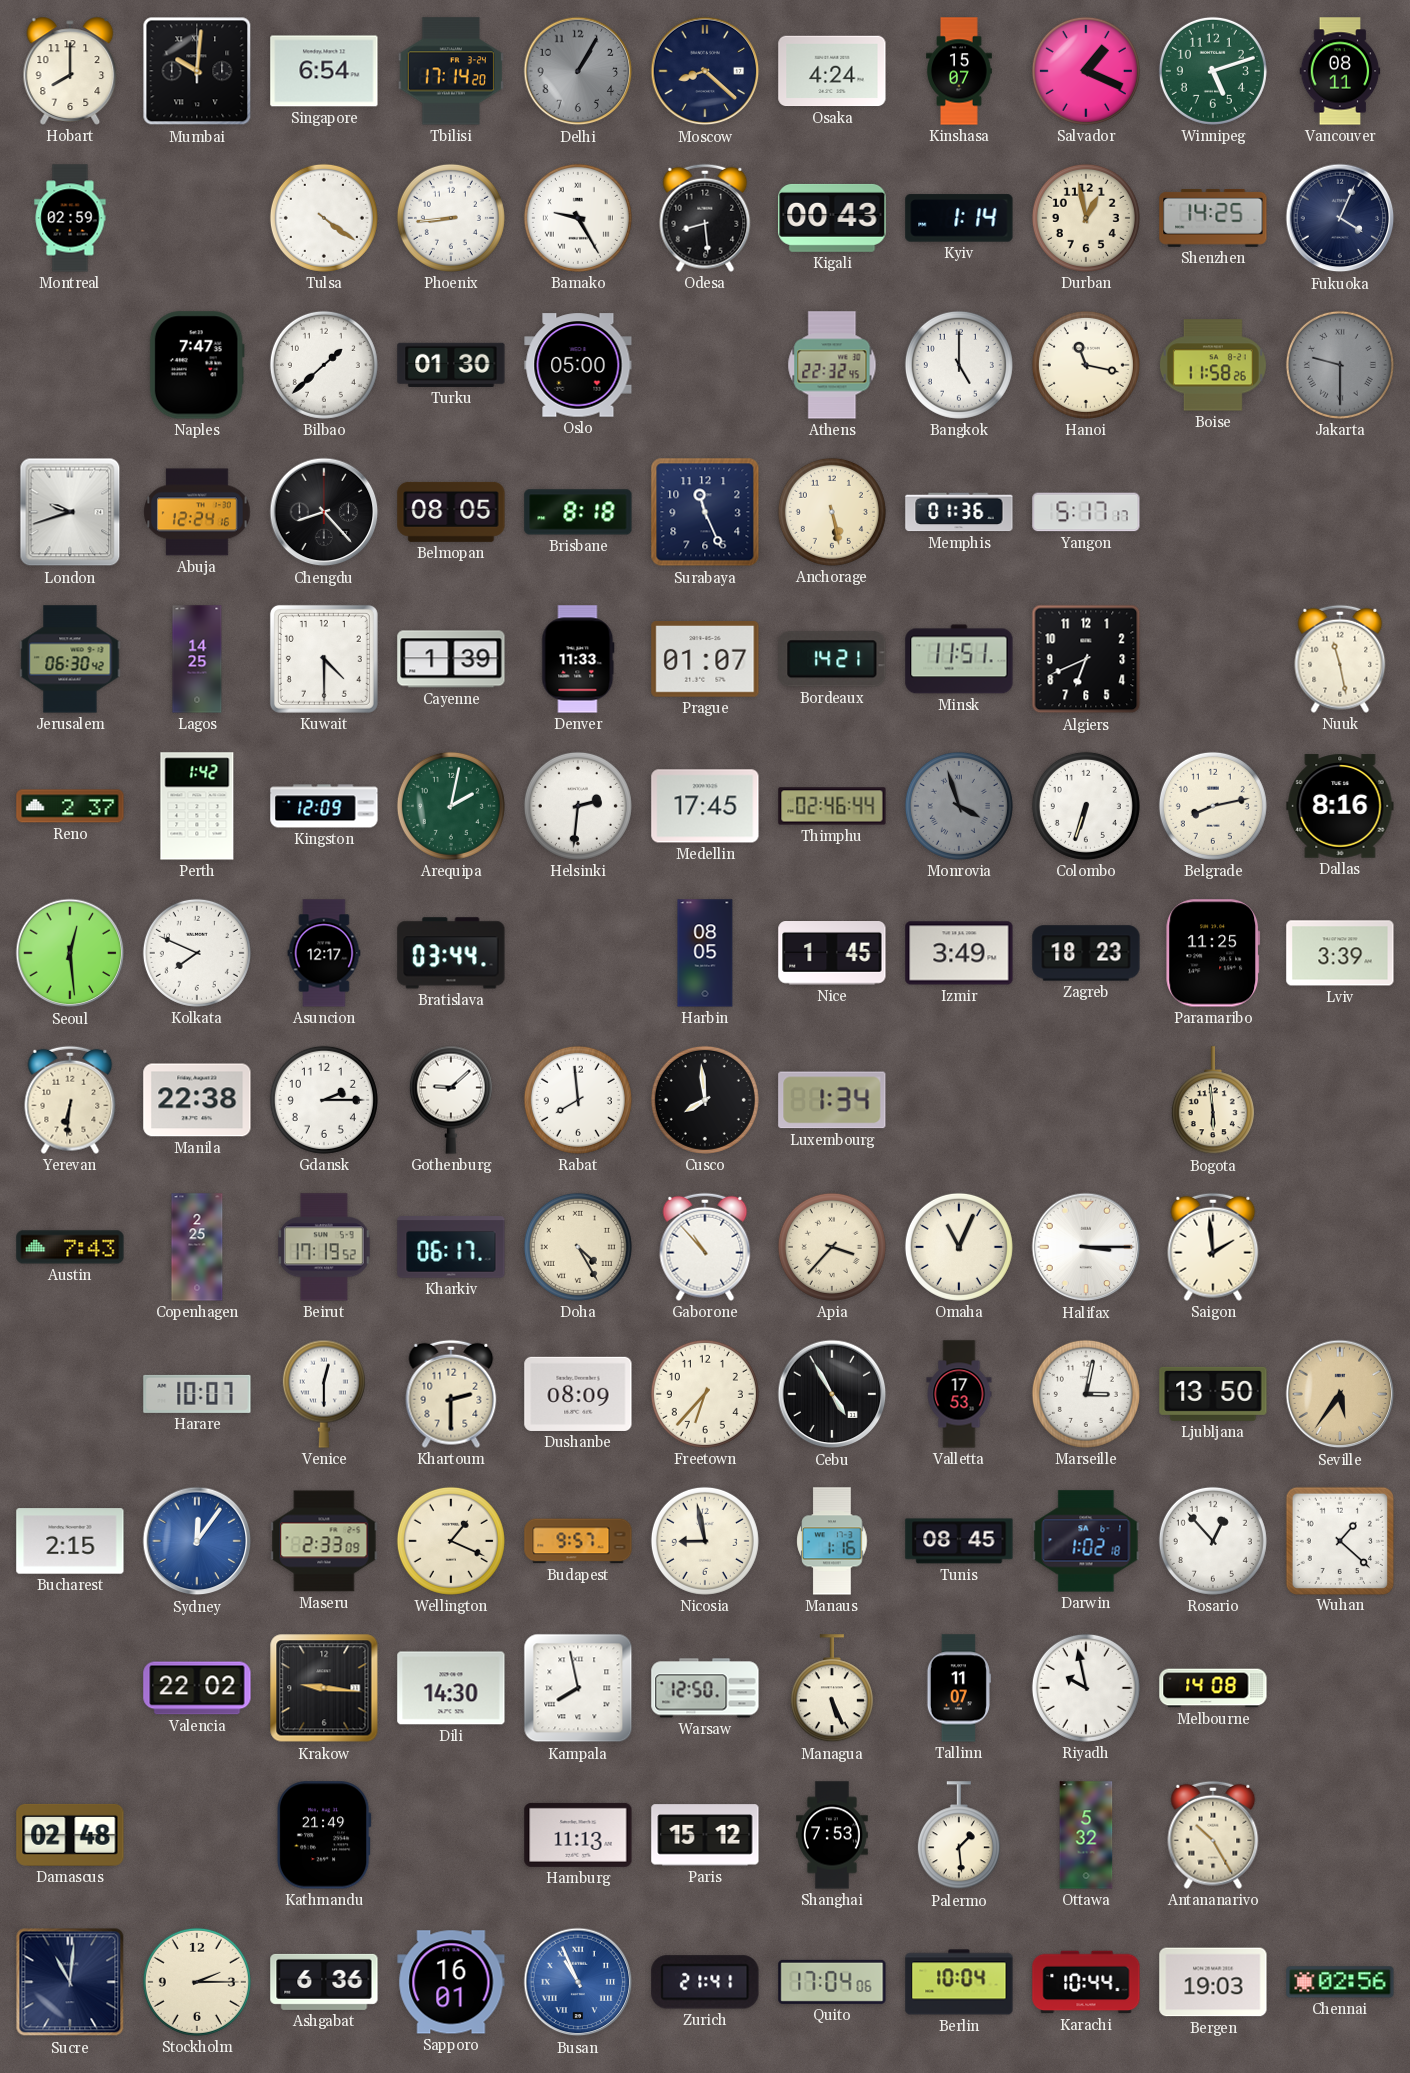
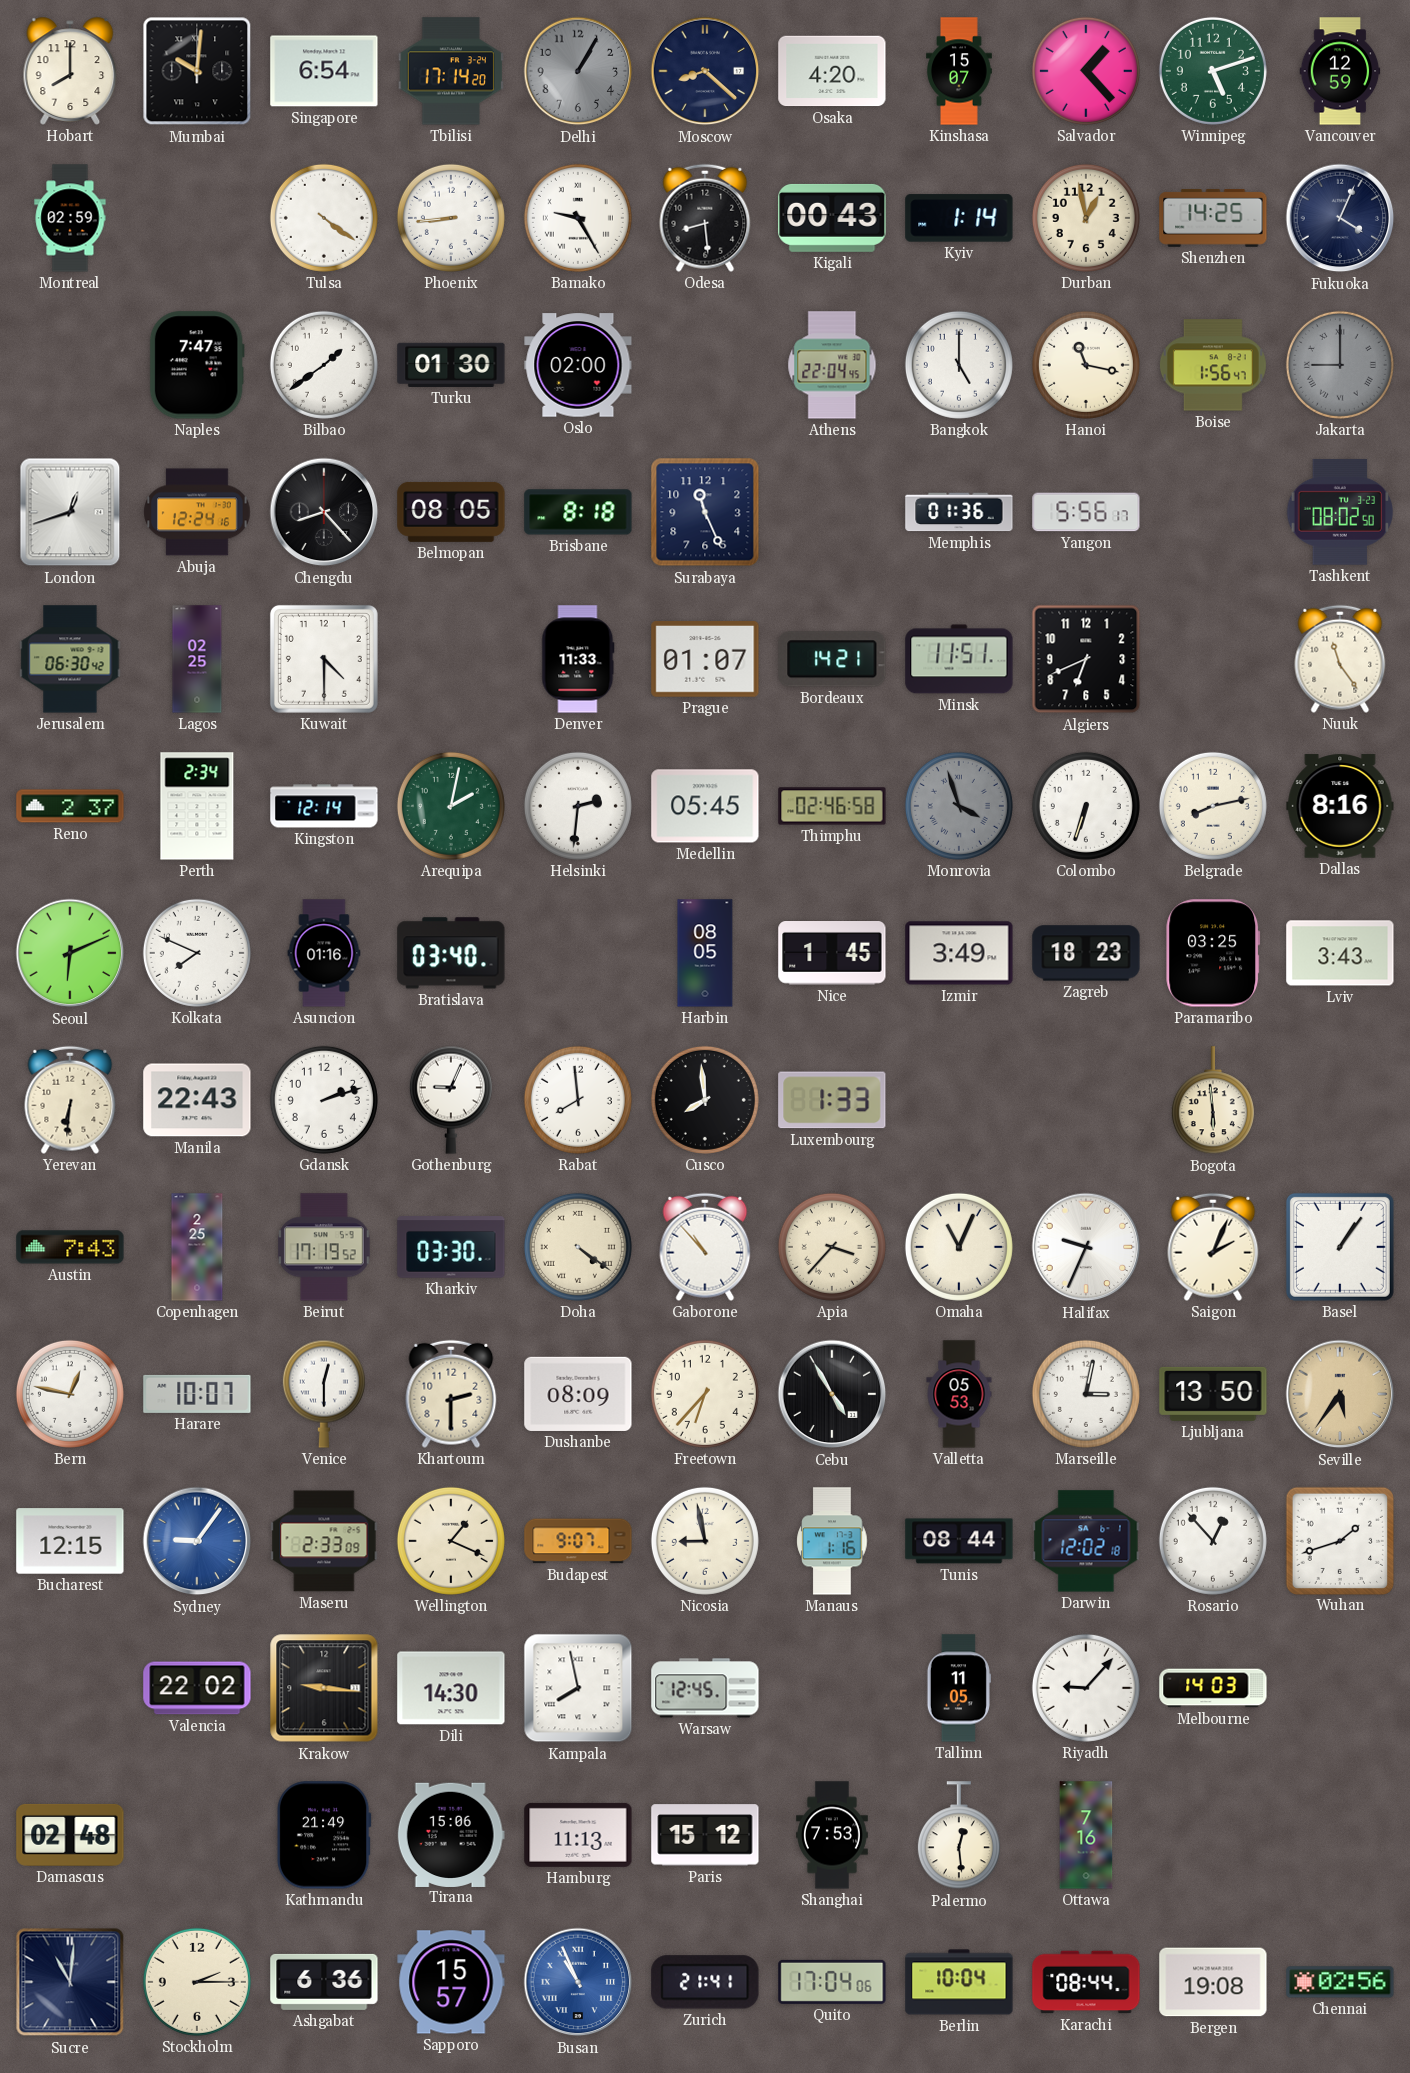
Osaka: 4:24 -> 4:20
Salvador: 1:19 -> 1:23
Vancouver: 08:11 -> 12:59
Bilbao: 1:38 -> 1:39
Oslo: 05:00 -> 02:00
Athens: 22:32 -> 22:04
Boise: 11:58 -> 1:56
Jakarta: 9:30 -> 9:00
London: 9:42 -> 12:42
Anchorage: 5:28 -> none
Yangon: 5:17 -> 5:56
Tashkent: none -> 08:02
Lagos: 14:25 -> 02:25
Cayenne: 1:39 -> none
Nuuk: 11:28 -> 11:24
Perth: 1:42 -> 2:34
Kingston: 12:09 -> 12:14
Medellin: 17:45 -> 05:45
Thimphu: 02:46:44 -> 02:46:58
Seoul: 12:29 -> 6:11
Asuncion: 12:17 -> 01:16
Bratislava: 03:44 -> 03:40
Paramaribo: 11:25 -> 03:25
Lviv: 3:39 -> 3:43
Manila: 22:38 -> 22:43
Gdansk: 2:15 -> 2:12
Gothenburg: 9:08 -> 9:04
Luxembourg: 1:34 -> 1:33
Kharkiv: 06:17 -> 03:30
Doha: 4:25 -> 4:21
Halifax: 3:15 -> 9:34
Saigon: 1:59 -> 2:04
Basel: none -> 1:06
Bern: none -> 12:47
Valletta: 17:53 -> 05:53
Bucharest: 2:15 -> 12:15
Sydney: 12:06 -> 9:06
Budapest: 9:57 -> 9:07
Tunis: 08:45 -> 08:44
Darwin: 1:02 -> 12:02
Wuhan: 1:22 -> 1:42
Warsaw: 12:50 -> 12:45
Managua: 5:26 -> none
Tallinn: 11:07 -> 11:05
Riyadh: 9:58 -> 9:07
Melbourne: 14:08 -> 14:03
Tirana: none -> 15:06
Palermo: 1:29 -> 12:29
Ottawa: 5:32 -> 7:16
Antananarivo: 10:25 -> none
Sapporo: 16:01 -> 15:57
Karachi: 10:44 -> 08:44
Bergen: 19:03 -> 19:08
